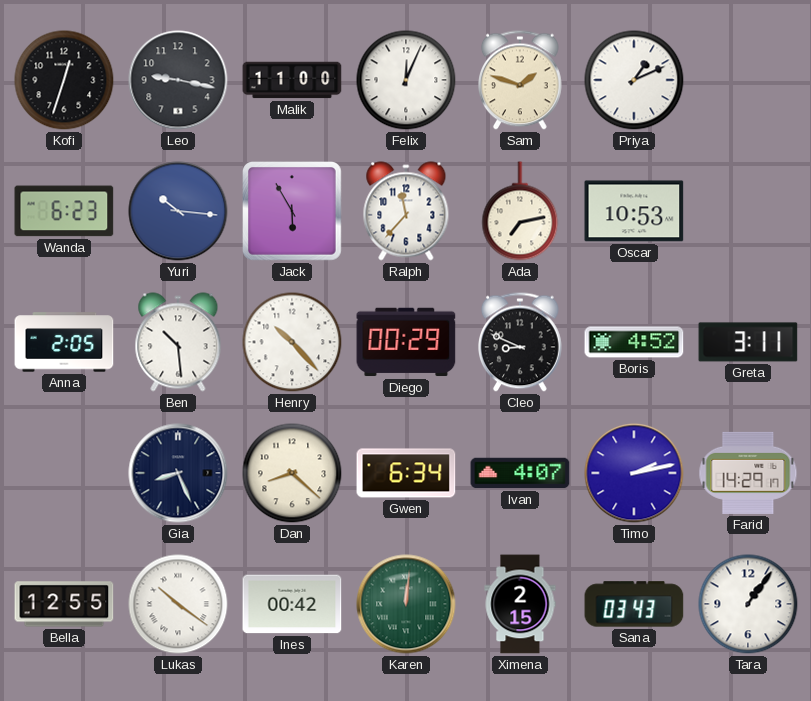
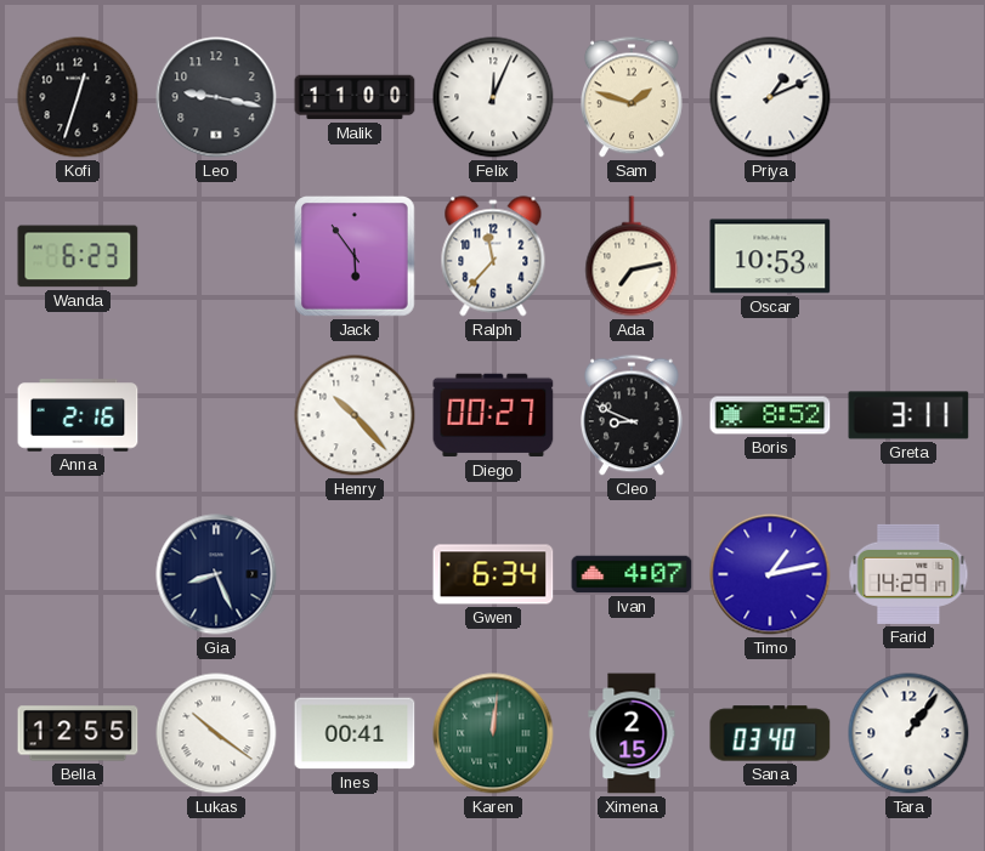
Yuri: 10:16 -> none
Jack: 5:55 -> 5:54
Anna: 2:05 -> 2:16
Ben: 10:29 -> none
Diego: 00:29 -> 00:27
Boris: 4:52 -> 8:52
Dan: 8:22 -> none
Timo: 2:13 -> 1:13
Ines: 00:42 -> 00:41
Sana: 03:43 -> 03:40
